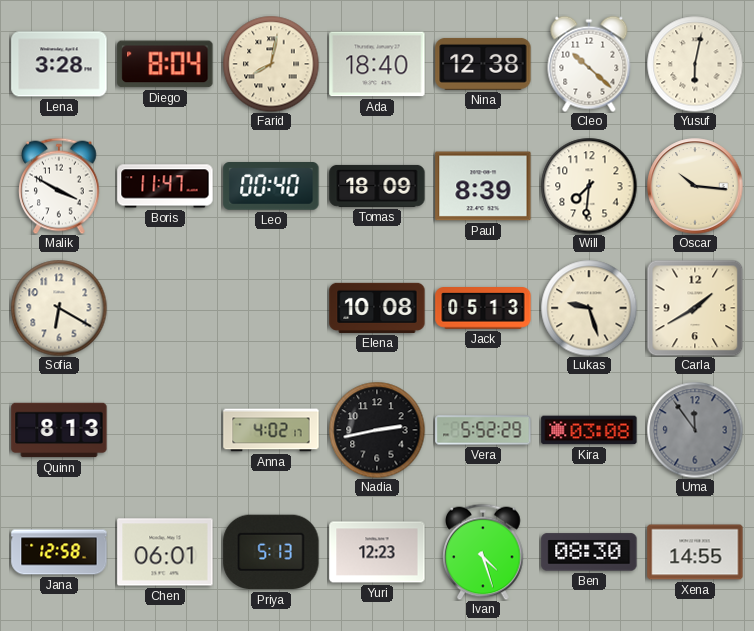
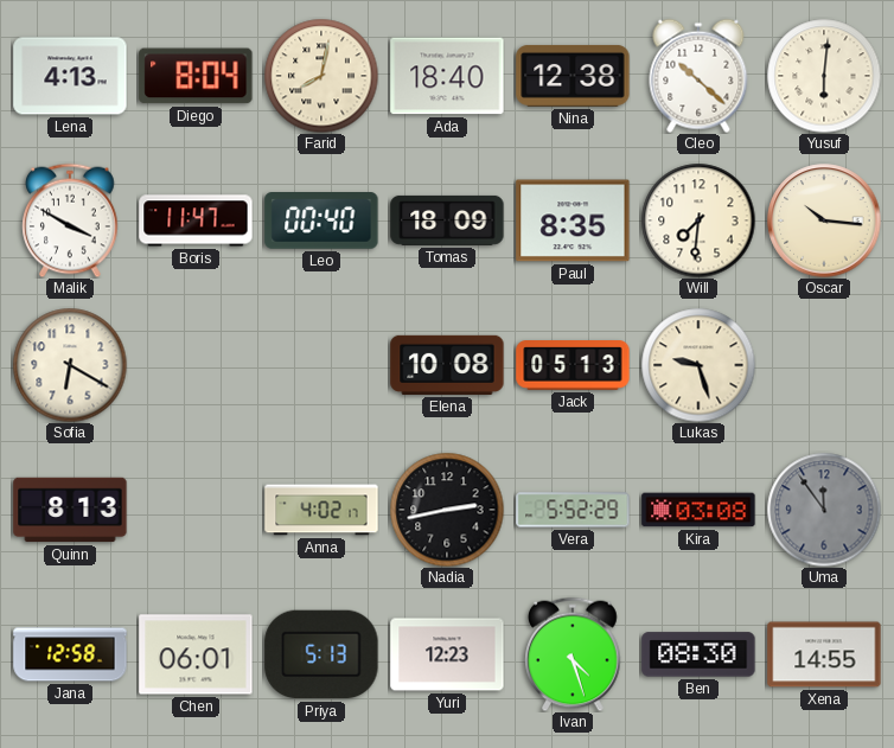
Lena: 3:28 -> 4:13
Yusuf: 6:02 -> 6:01
Paul: 8:39 -> 8:35
Carla: 1:40 -> none
